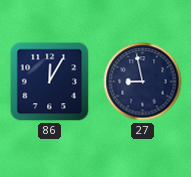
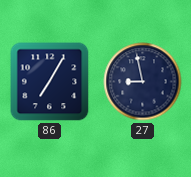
86: 12:05 -> 7:05
